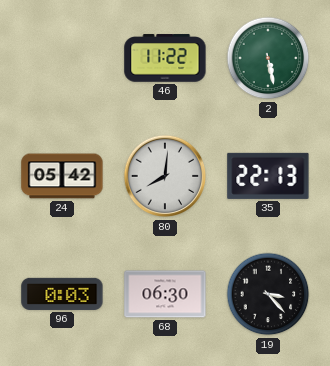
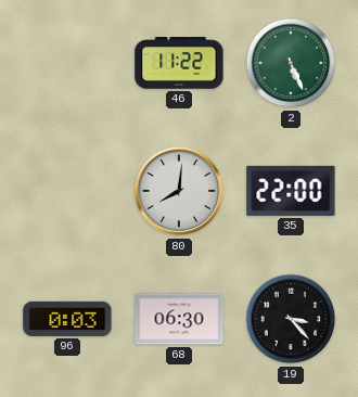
2: 5:28 -> 5:26
24: 05:42 -> none
35: 22:13 -> 22:00
